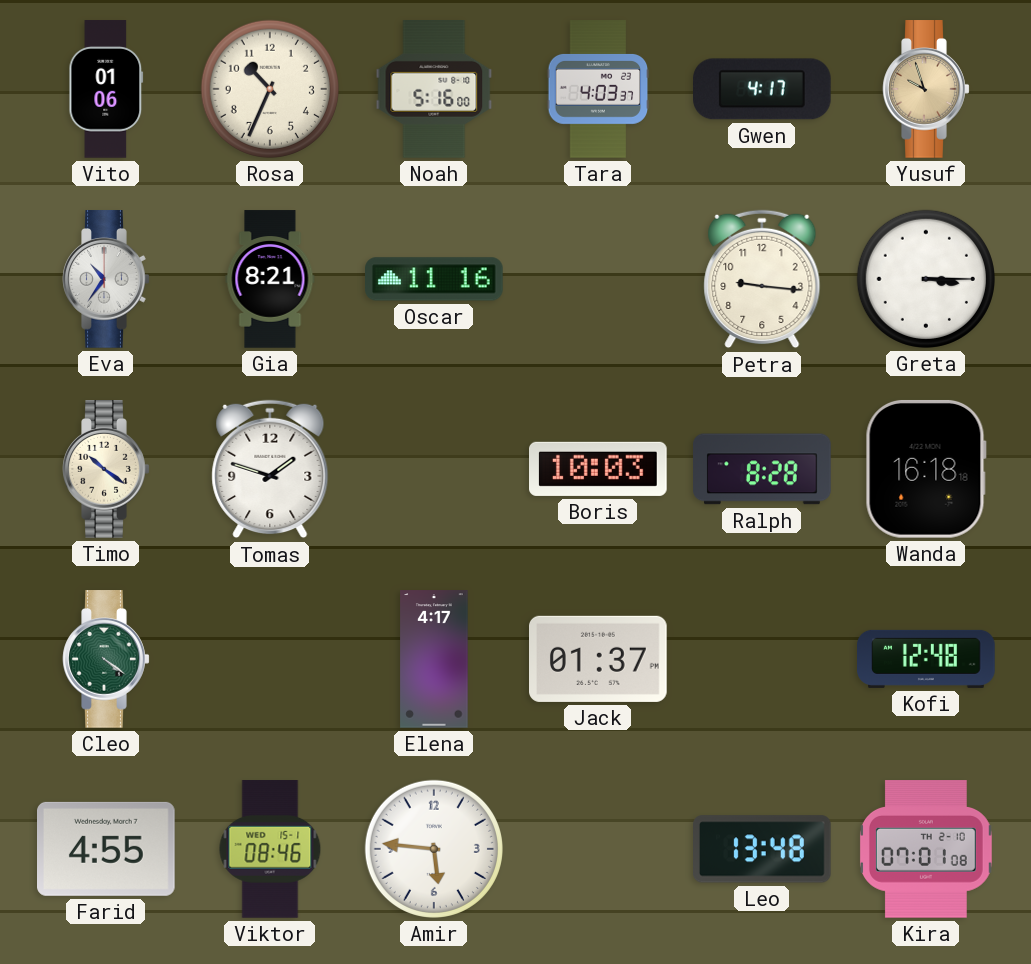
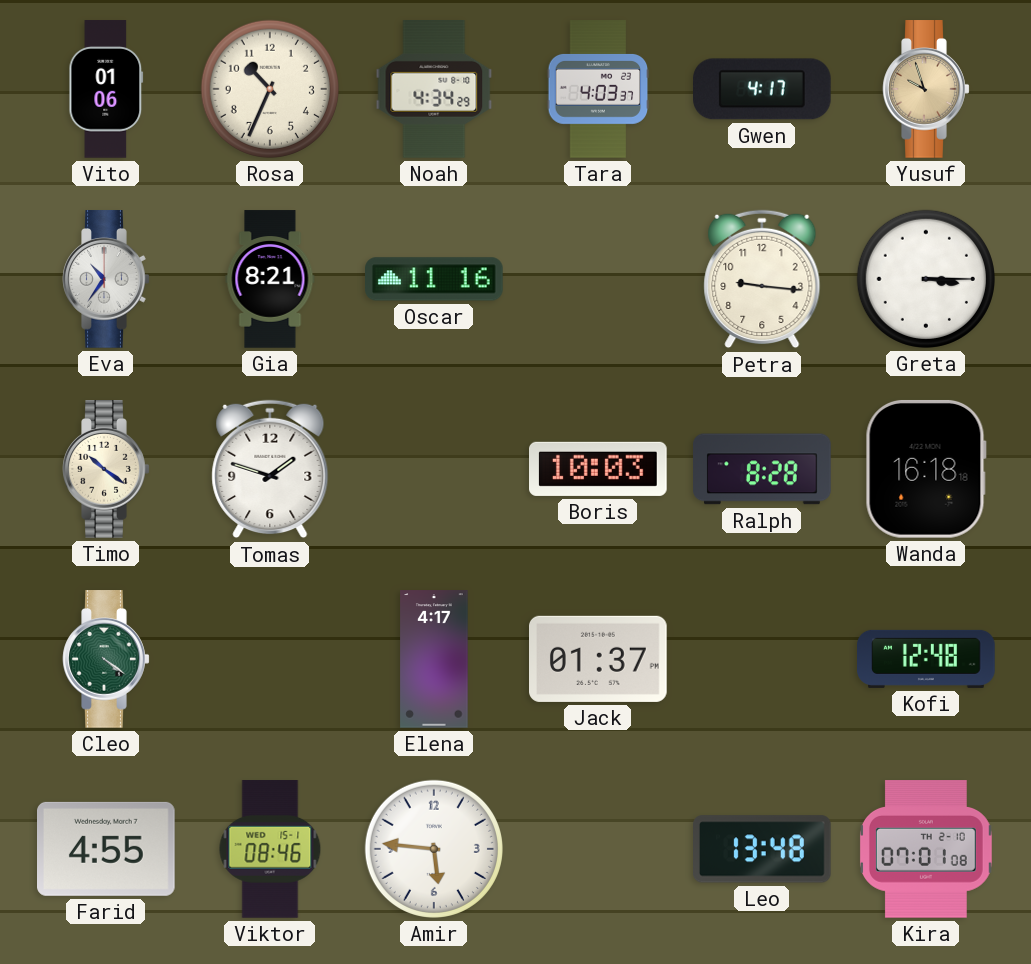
Noah: 5:16 -> 4:34
